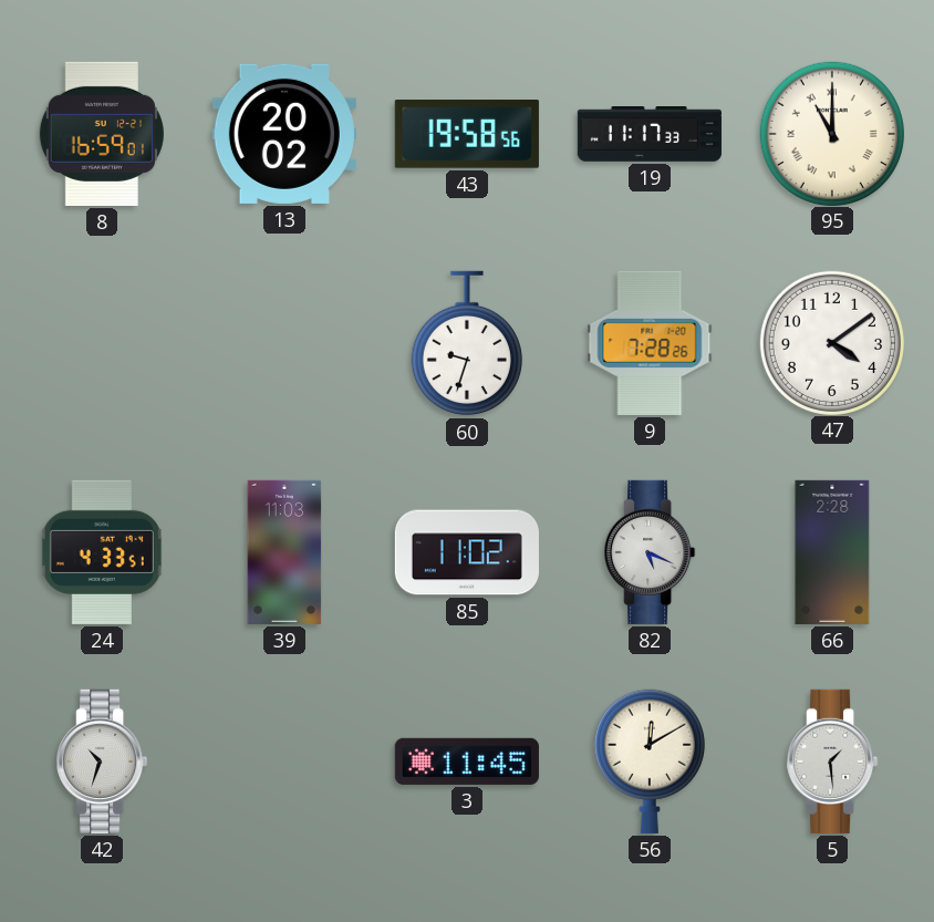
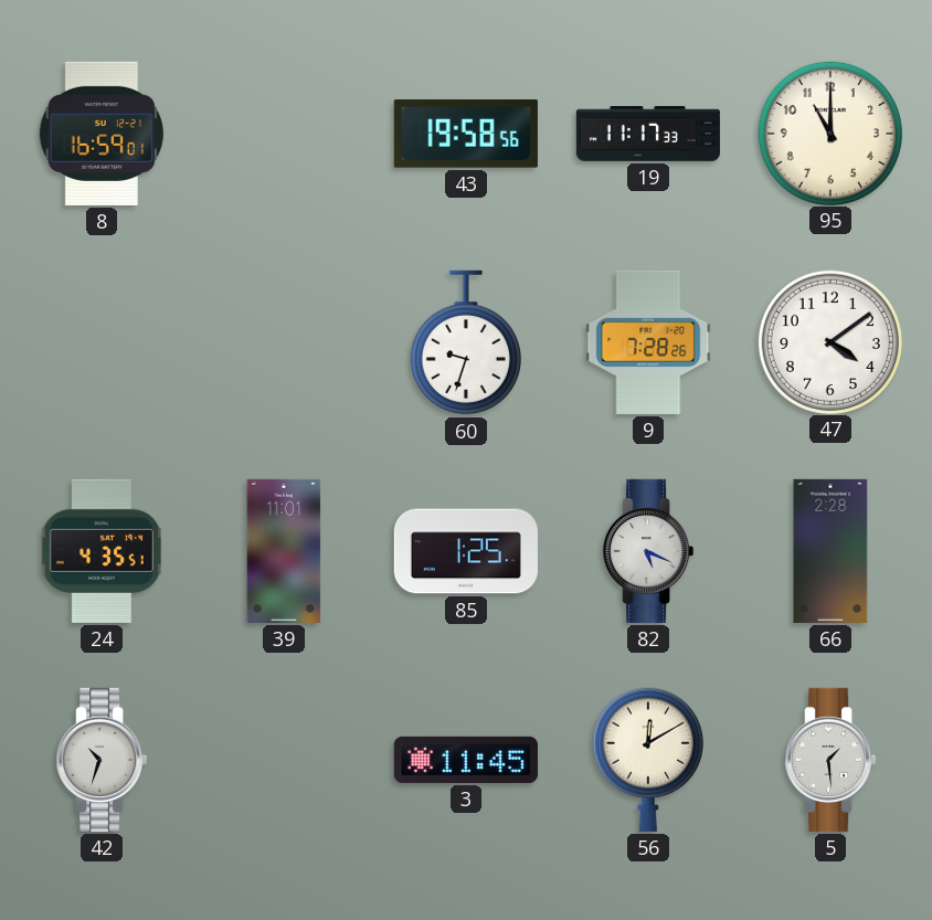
13: 20:02 -> none
95 numerals: Roman -> Arabic
24: 4:33 -> 4:35
39: 11:03 -> 11:01
85: 11:02 -> 1:25
